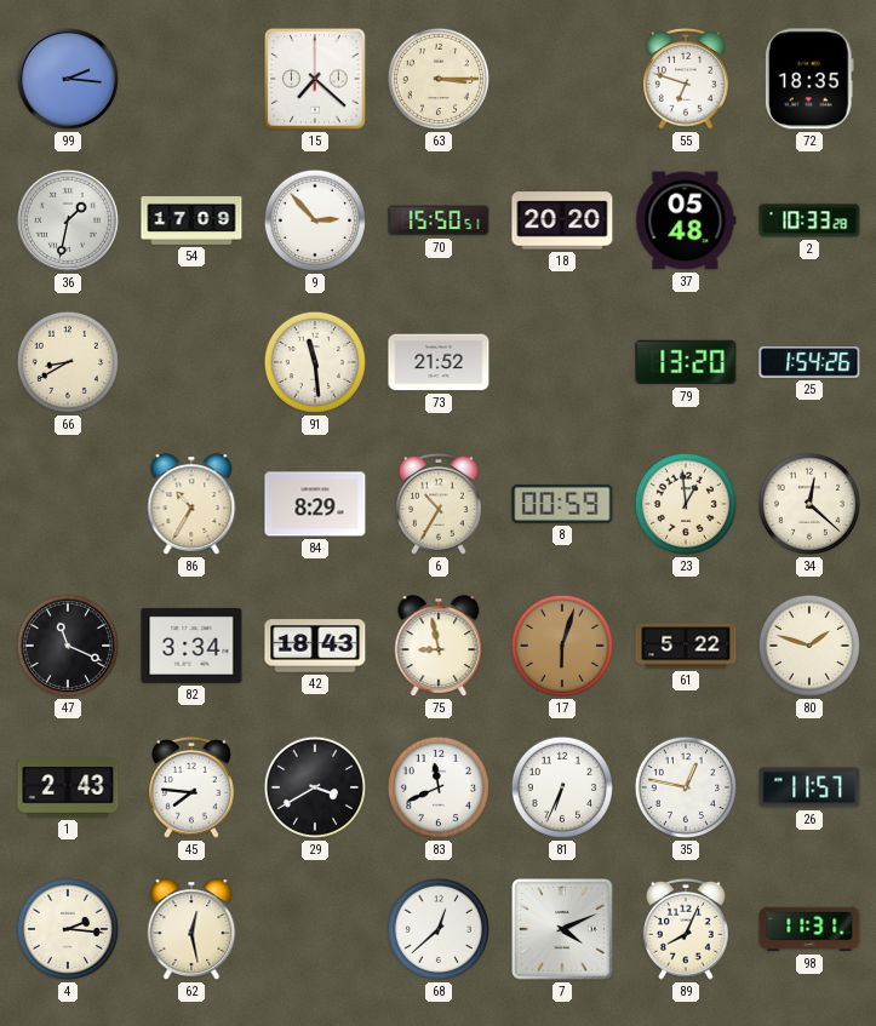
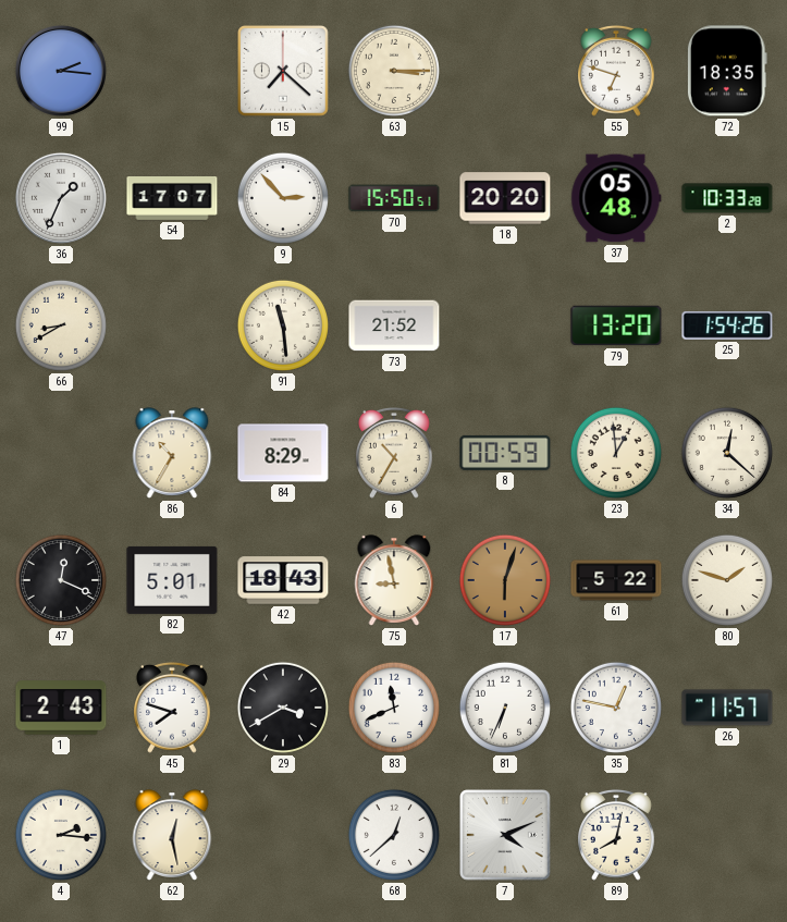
36: 1:32 -> 1:34
54: 17:09 -> 17:07
47: 11:19 -> 12:19
82: 3:34 -> 5:01
45: 7:46 -> 7:48
89: 8:04 -> 8:02
98: 11:31 -> none
